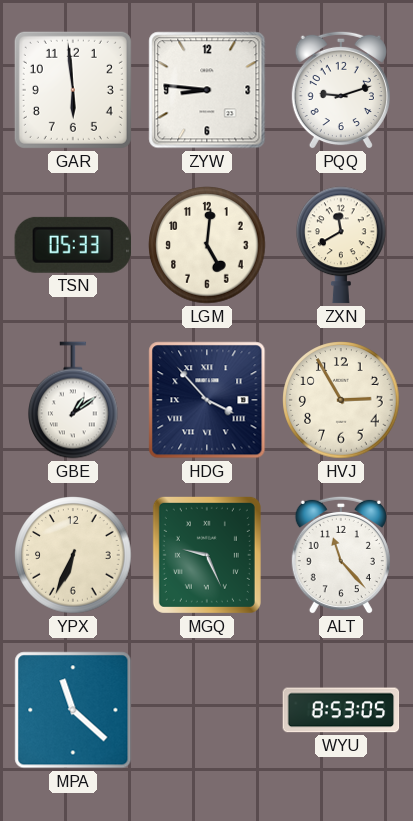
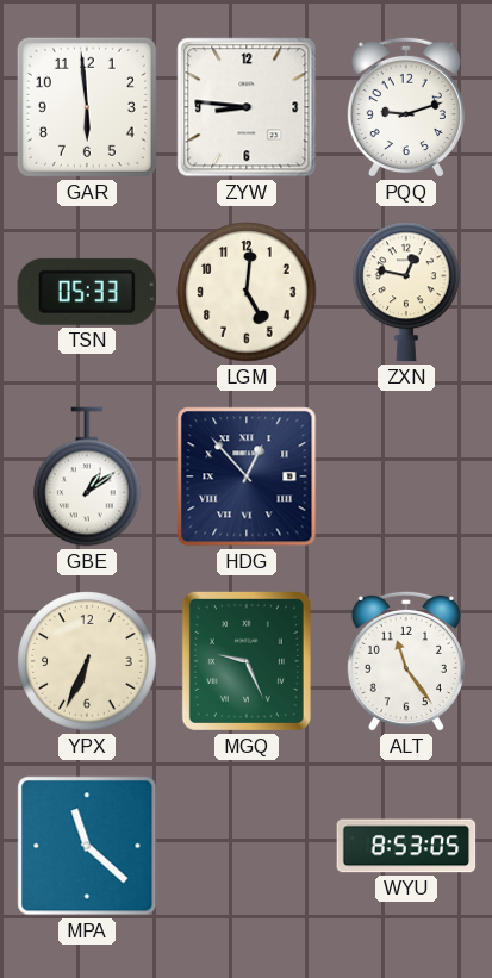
ZXN: 11:40 -> 12:47
HDG: 3:53 -> 12:53
HVJ: 2:55 -> none
ALT: 11:23 -> 11:24
